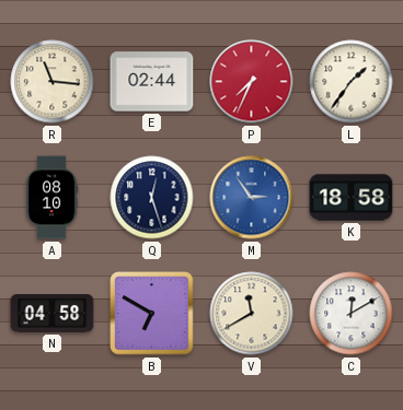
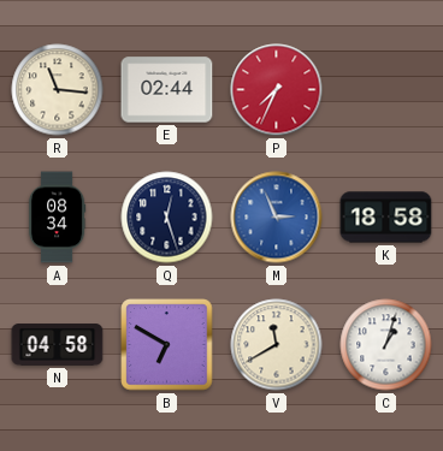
L: 1:36 -> none
A: 08:10 -> 08:34
M: 2:54 -> 2:56
C: 12:10 -> 1:03
